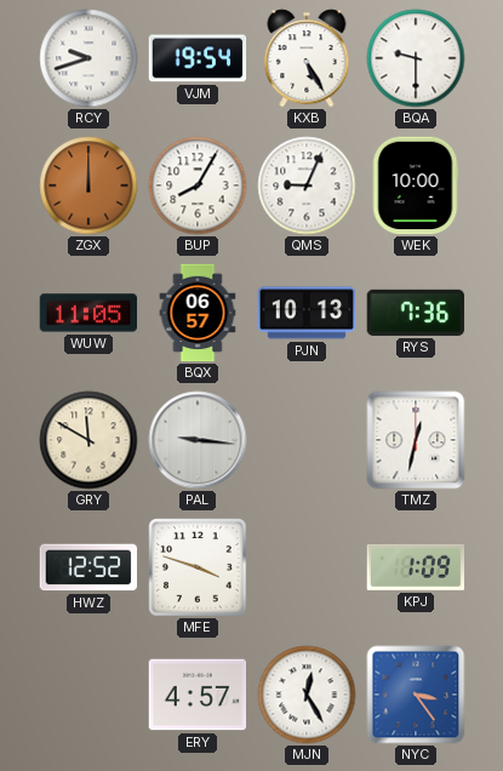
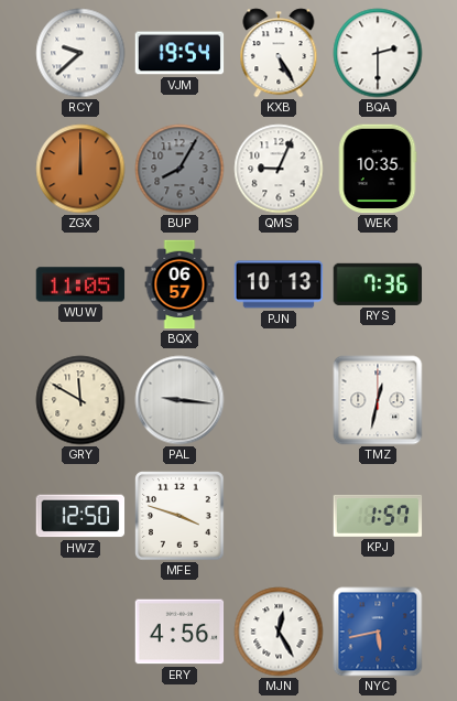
RCY: 9:42 -> 9:38
BQA: 9:30 -> 2:30
BUP dial: white -> grey
WEK: 10:00 -> 10:35
HWZ: 12:52 -> 12:50
KPJ: 1:09 -> 1:57
ERY: 4:57 -> 4:56
NYC: 3:24 -> 5:43
